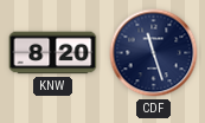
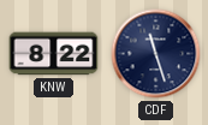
KNW: 8:20 -> 8:22
